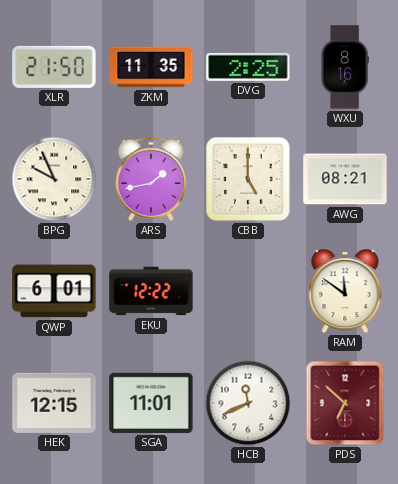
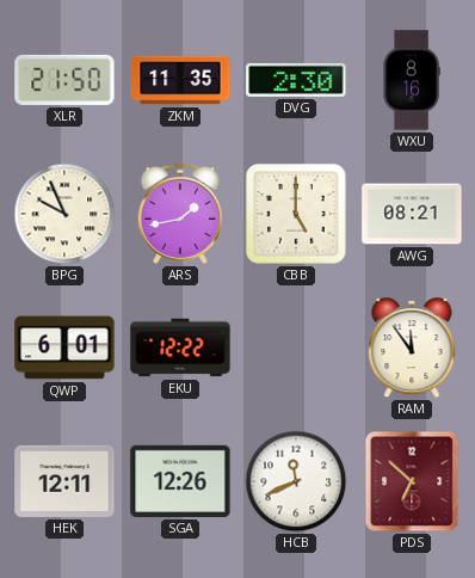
DVG: 2:25 -> 2:30
RAM: 11:51 -> 11:54
HEK: 12:15 -> 12:11
SGA: 11:01 -> 12:26
